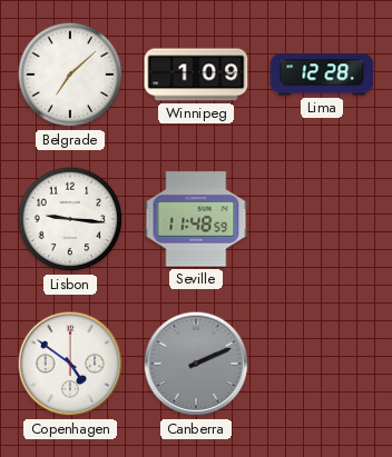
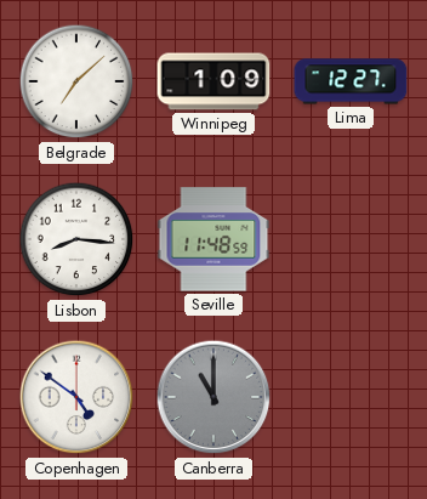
Lima: 12:28 -> 12:27
Lisbon: 9:16 -> 8:16
Canberra: 2:11 -> 11:00
